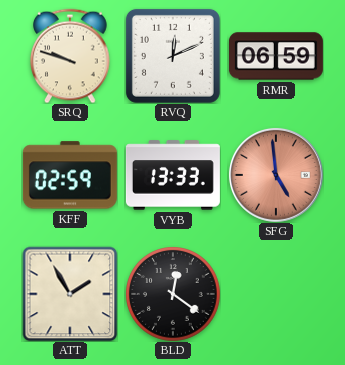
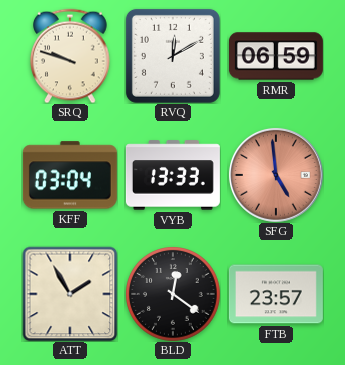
RVQ: 12:11 -> 12:10
KFF: 02:59 -> 03:04
FTB: none -> 23:57
